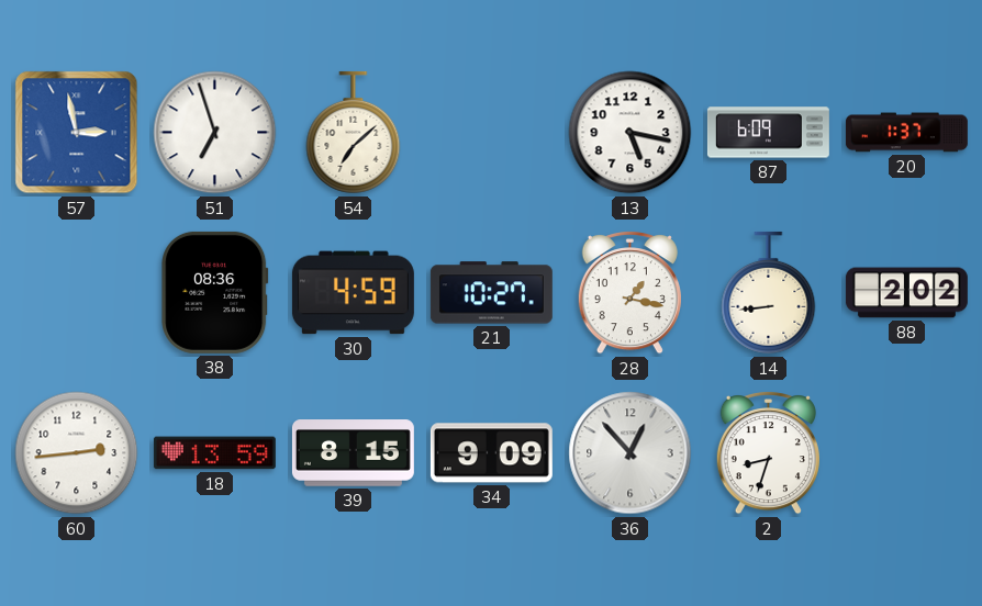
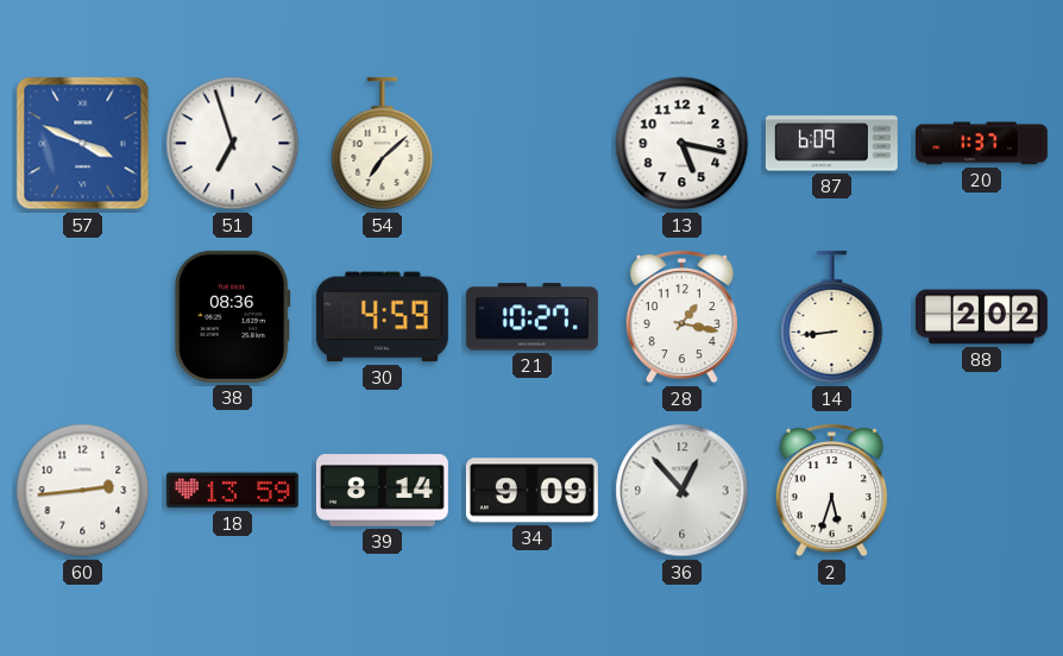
57: 2:58 -> 3:49
39: 8:15 -> 8:14
2: 8:33 -> 5:33
